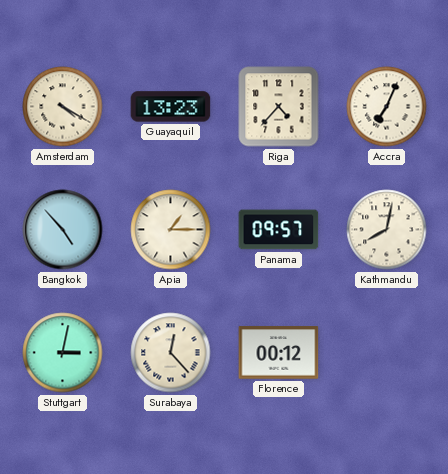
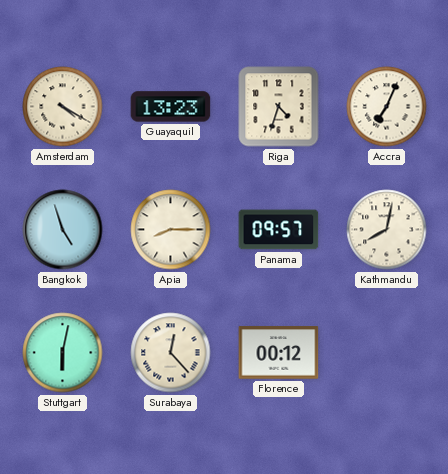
Riga: 4:37 -> 4:33
Bangkok: 4:53 -> 4:57
Apia: 1:15 -> 8:15
Stuttgart: 3:02 -> 6:02
